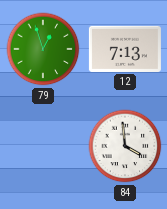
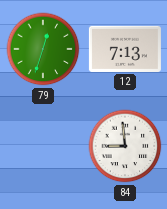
79: 12:57 -> 12:33
84: 3:59 -> 8:59
